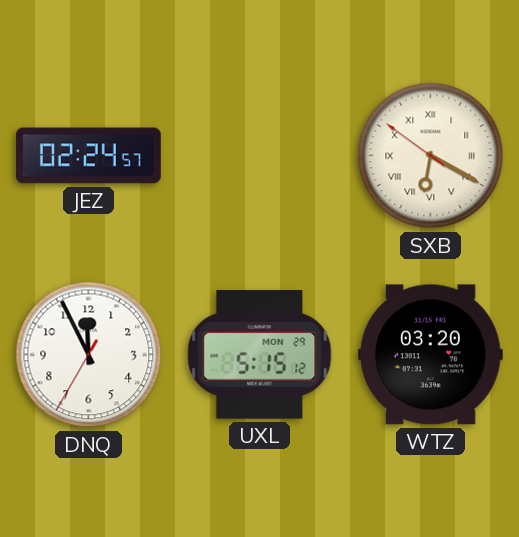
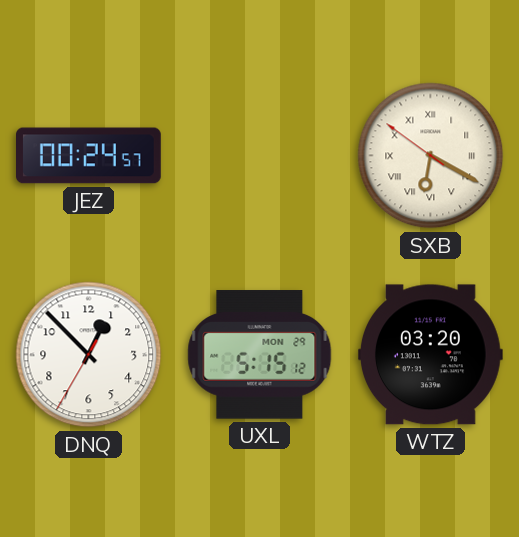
JEZ: 02:24 -> 00:24
DNQ: 11:55 -> 12:52
